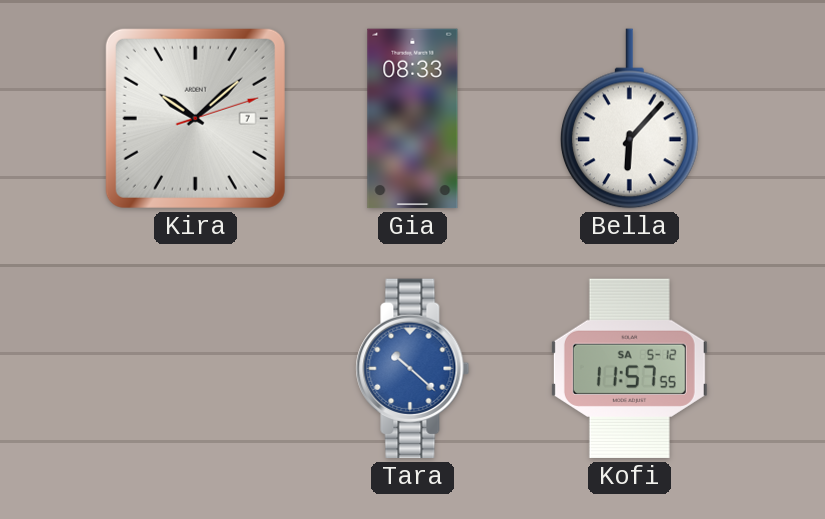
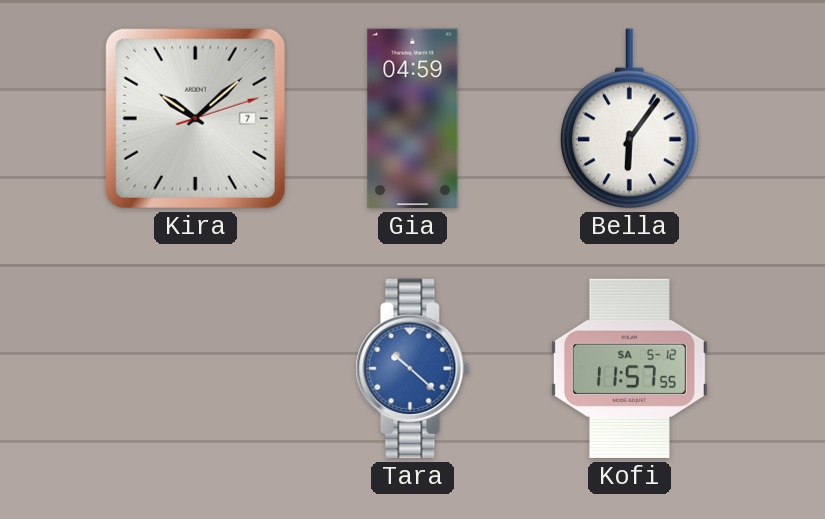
Gia: 08:33 -> 04:59
Bella: 6:07 -> 6:06
